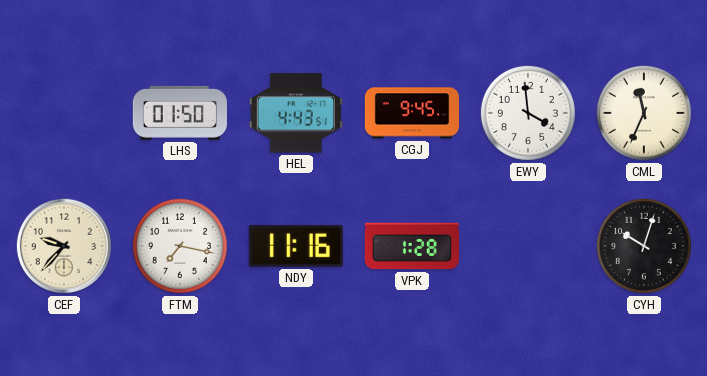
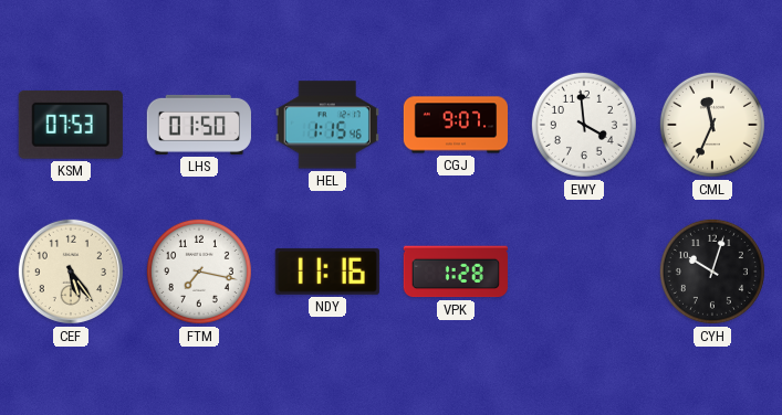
KSM: none -> 07:53
HEL: 4:43 -> 1:15
CGJ: 9:45 -> 9:07
CEF: 9:37 -> 5:24
